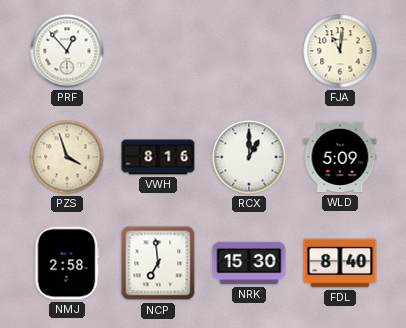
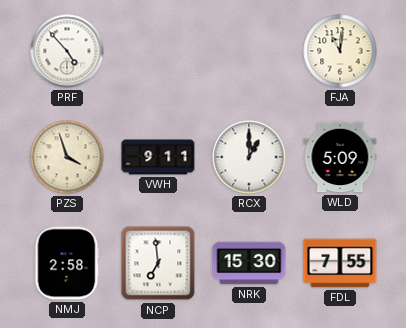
PRF: 12:53 -> 4:53
VWH: 8:16 -> 9:11
FDL: 8:40 -> 7:55
